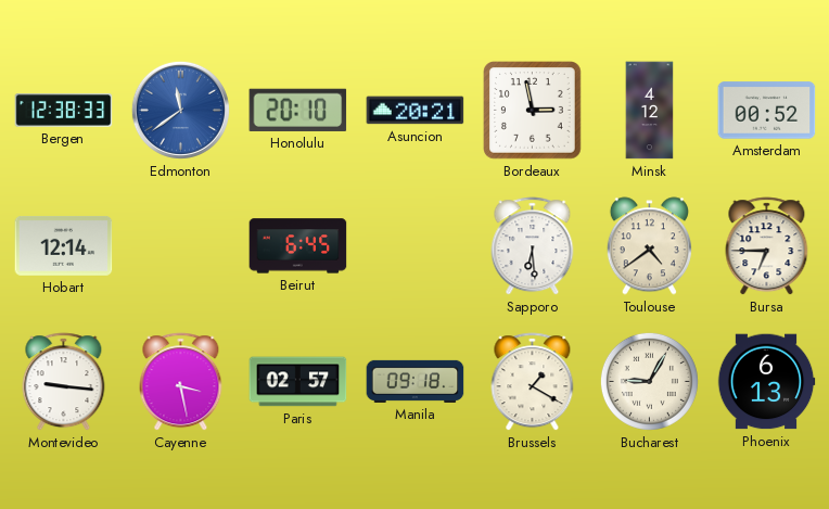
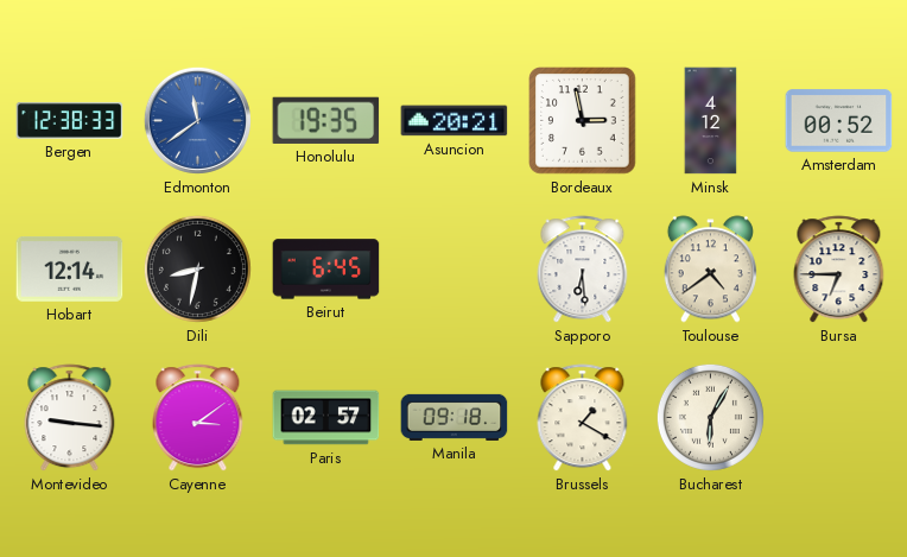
Honolulu: 20:10 -> 19:35
Dili: none -> 8:32
Cayenne: 3:28 -> 3:09
Bucharest: 9:05 -> 6:05
Phoenix: 6:13 -> none
